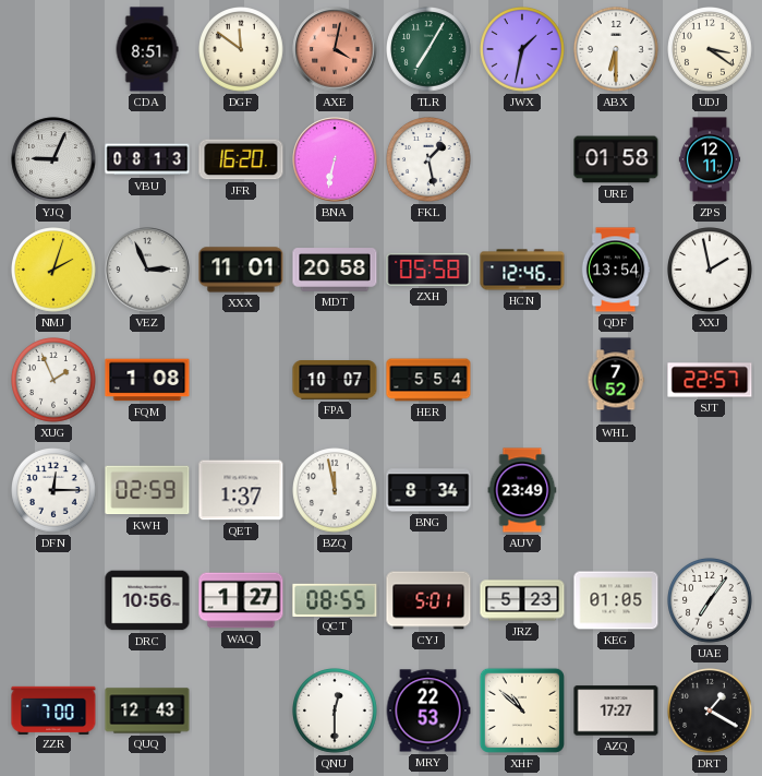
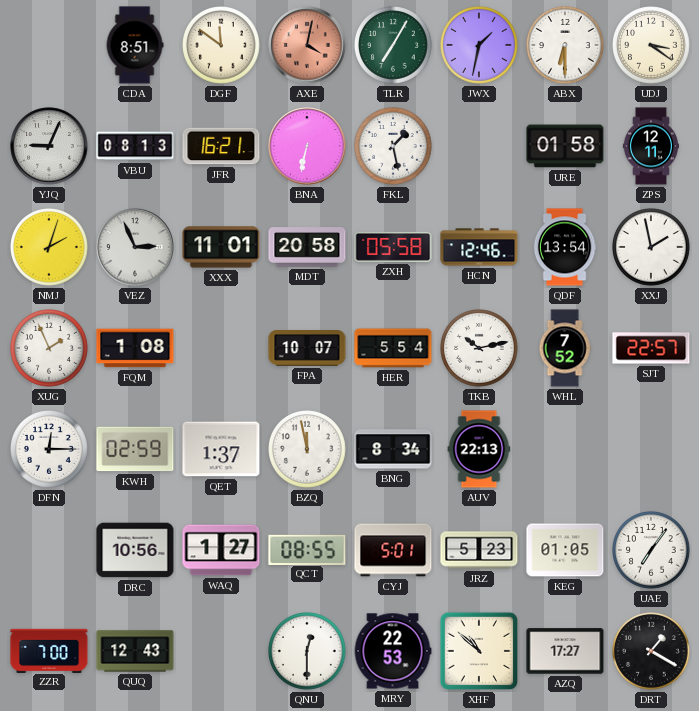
JFR: 16:20 -> 16:21
TKB: none -> 10:13
AUV: 23:49 -> 22:13
